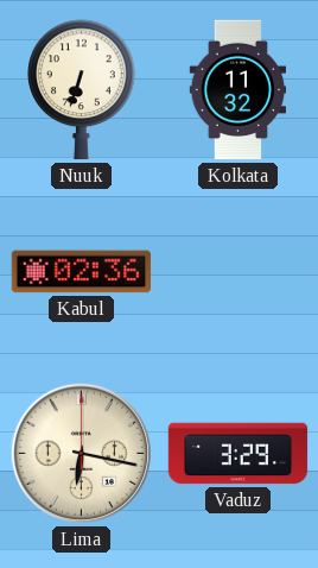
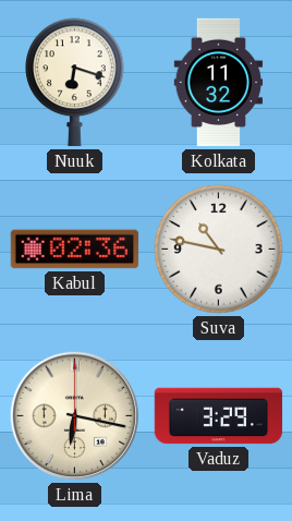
Nuuk: 6:33 -> 6:18
Suva: none -> 10:47
